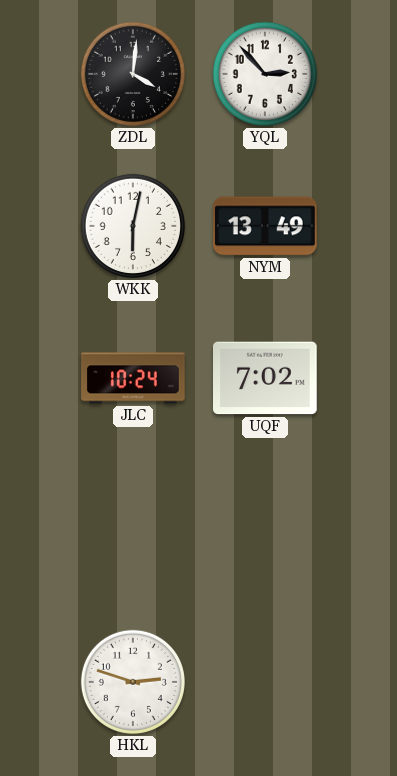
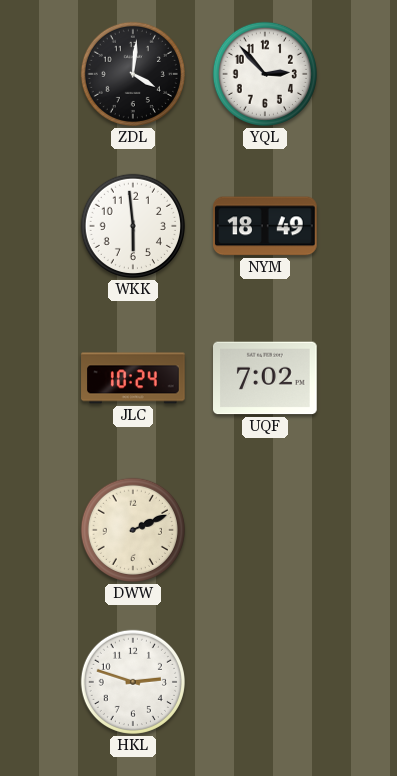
WKK: 6:02 -> 5:59
NYM: 13:49 -> 18:49
DWW: none -> 2:11
